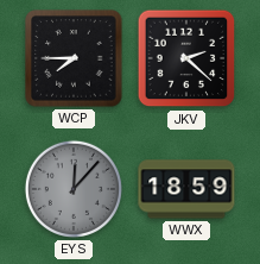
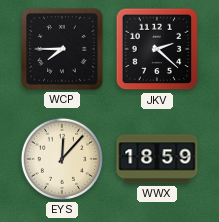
EYS dial: grey -> cream
